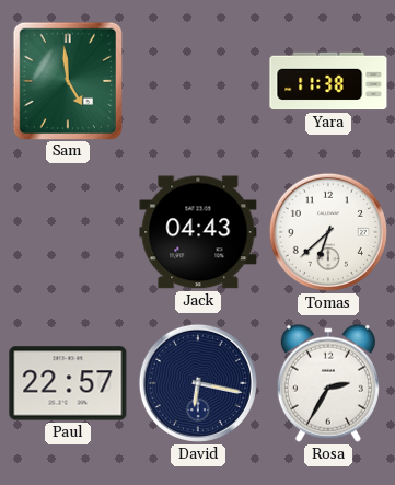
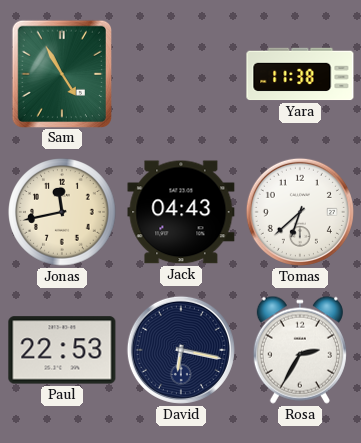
Sam: 4:59 -> 4:55
Jonas: none -> 11:43
Paul: 22:57 -> 22:53
